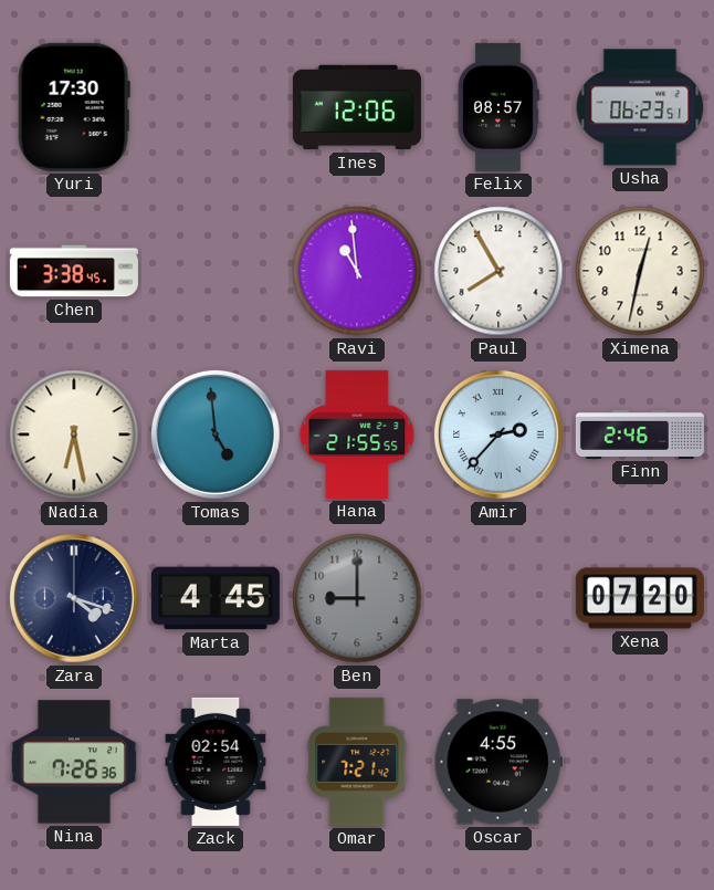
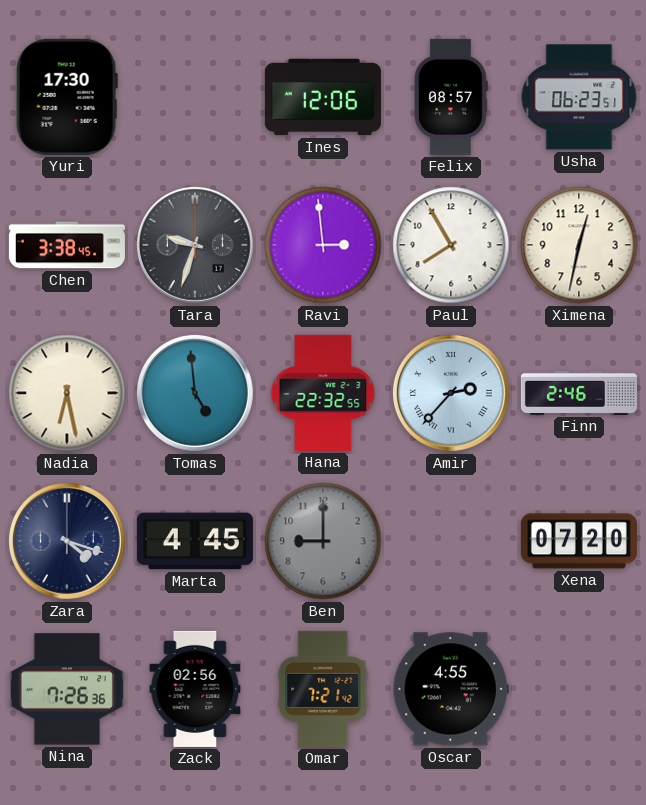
Tara: none -> 9:33
Ravi: 10:59 -> 2:59
Hana: 21:55 -> 22:32
Zack: 02:54 -> 02:56
